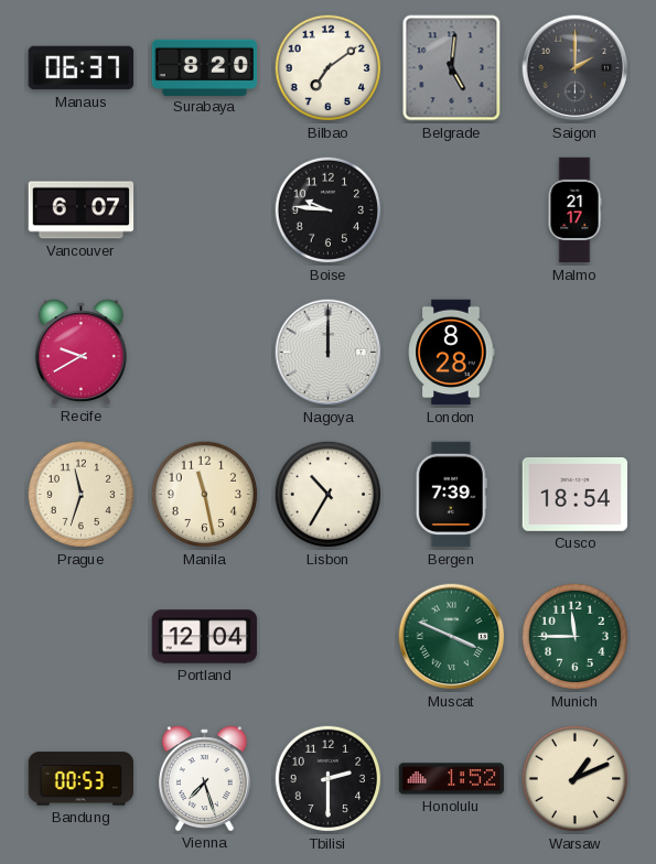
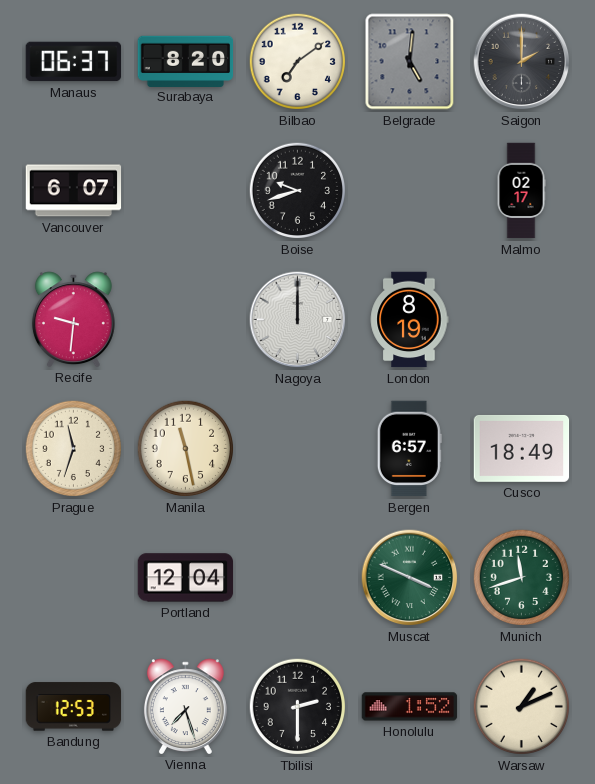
Boise: 9:46 -> 9:42
Malmo: 21:17 -> 02:17
Recife: 9:40 -> 9:31
London: 8:28 -> 8:19
Lisbon: 10:35 -> none
Bergen: 7:39 -> 6:57
Cusco: 18:54 -> 18:49
Munich: 11:45 -> 11:42
Bandung: 00:53 -> 12:53
